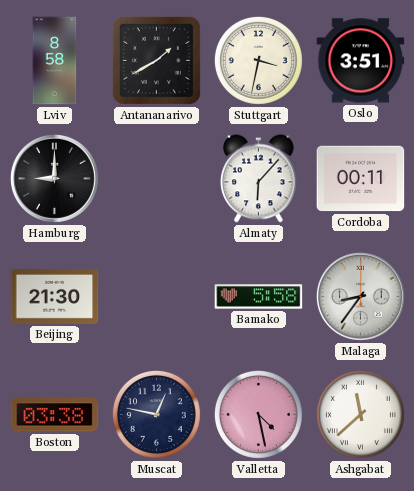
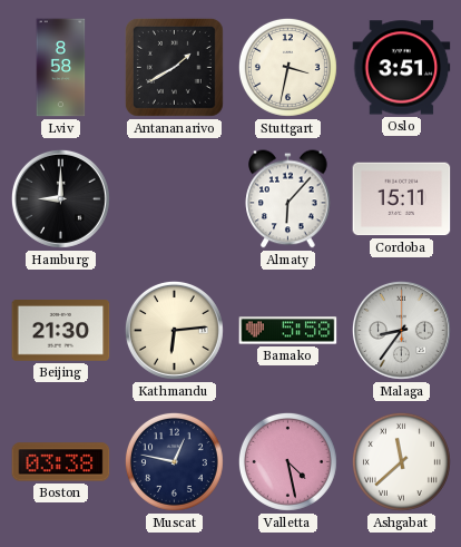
Cordoba: 00:11 -> 15:11
Kathmandu: none -> 6:14
